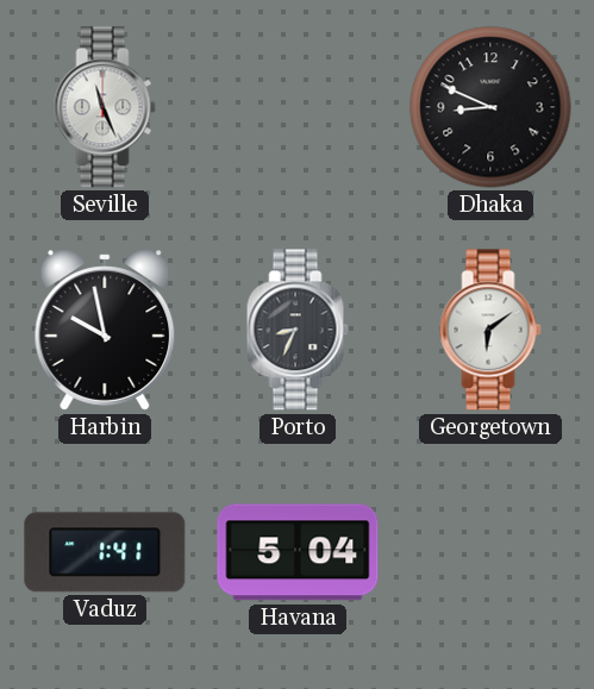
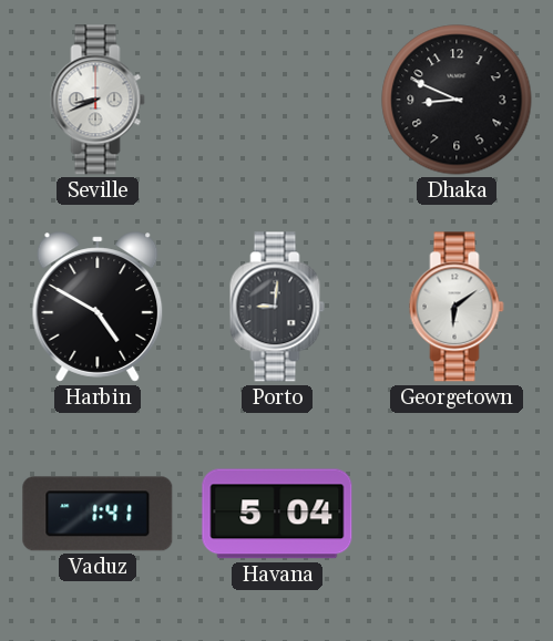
Seville: 11:26 -> 8:41
Harbin: 9:58 -> 4:50
Porto: 8:34 -> 9:01
